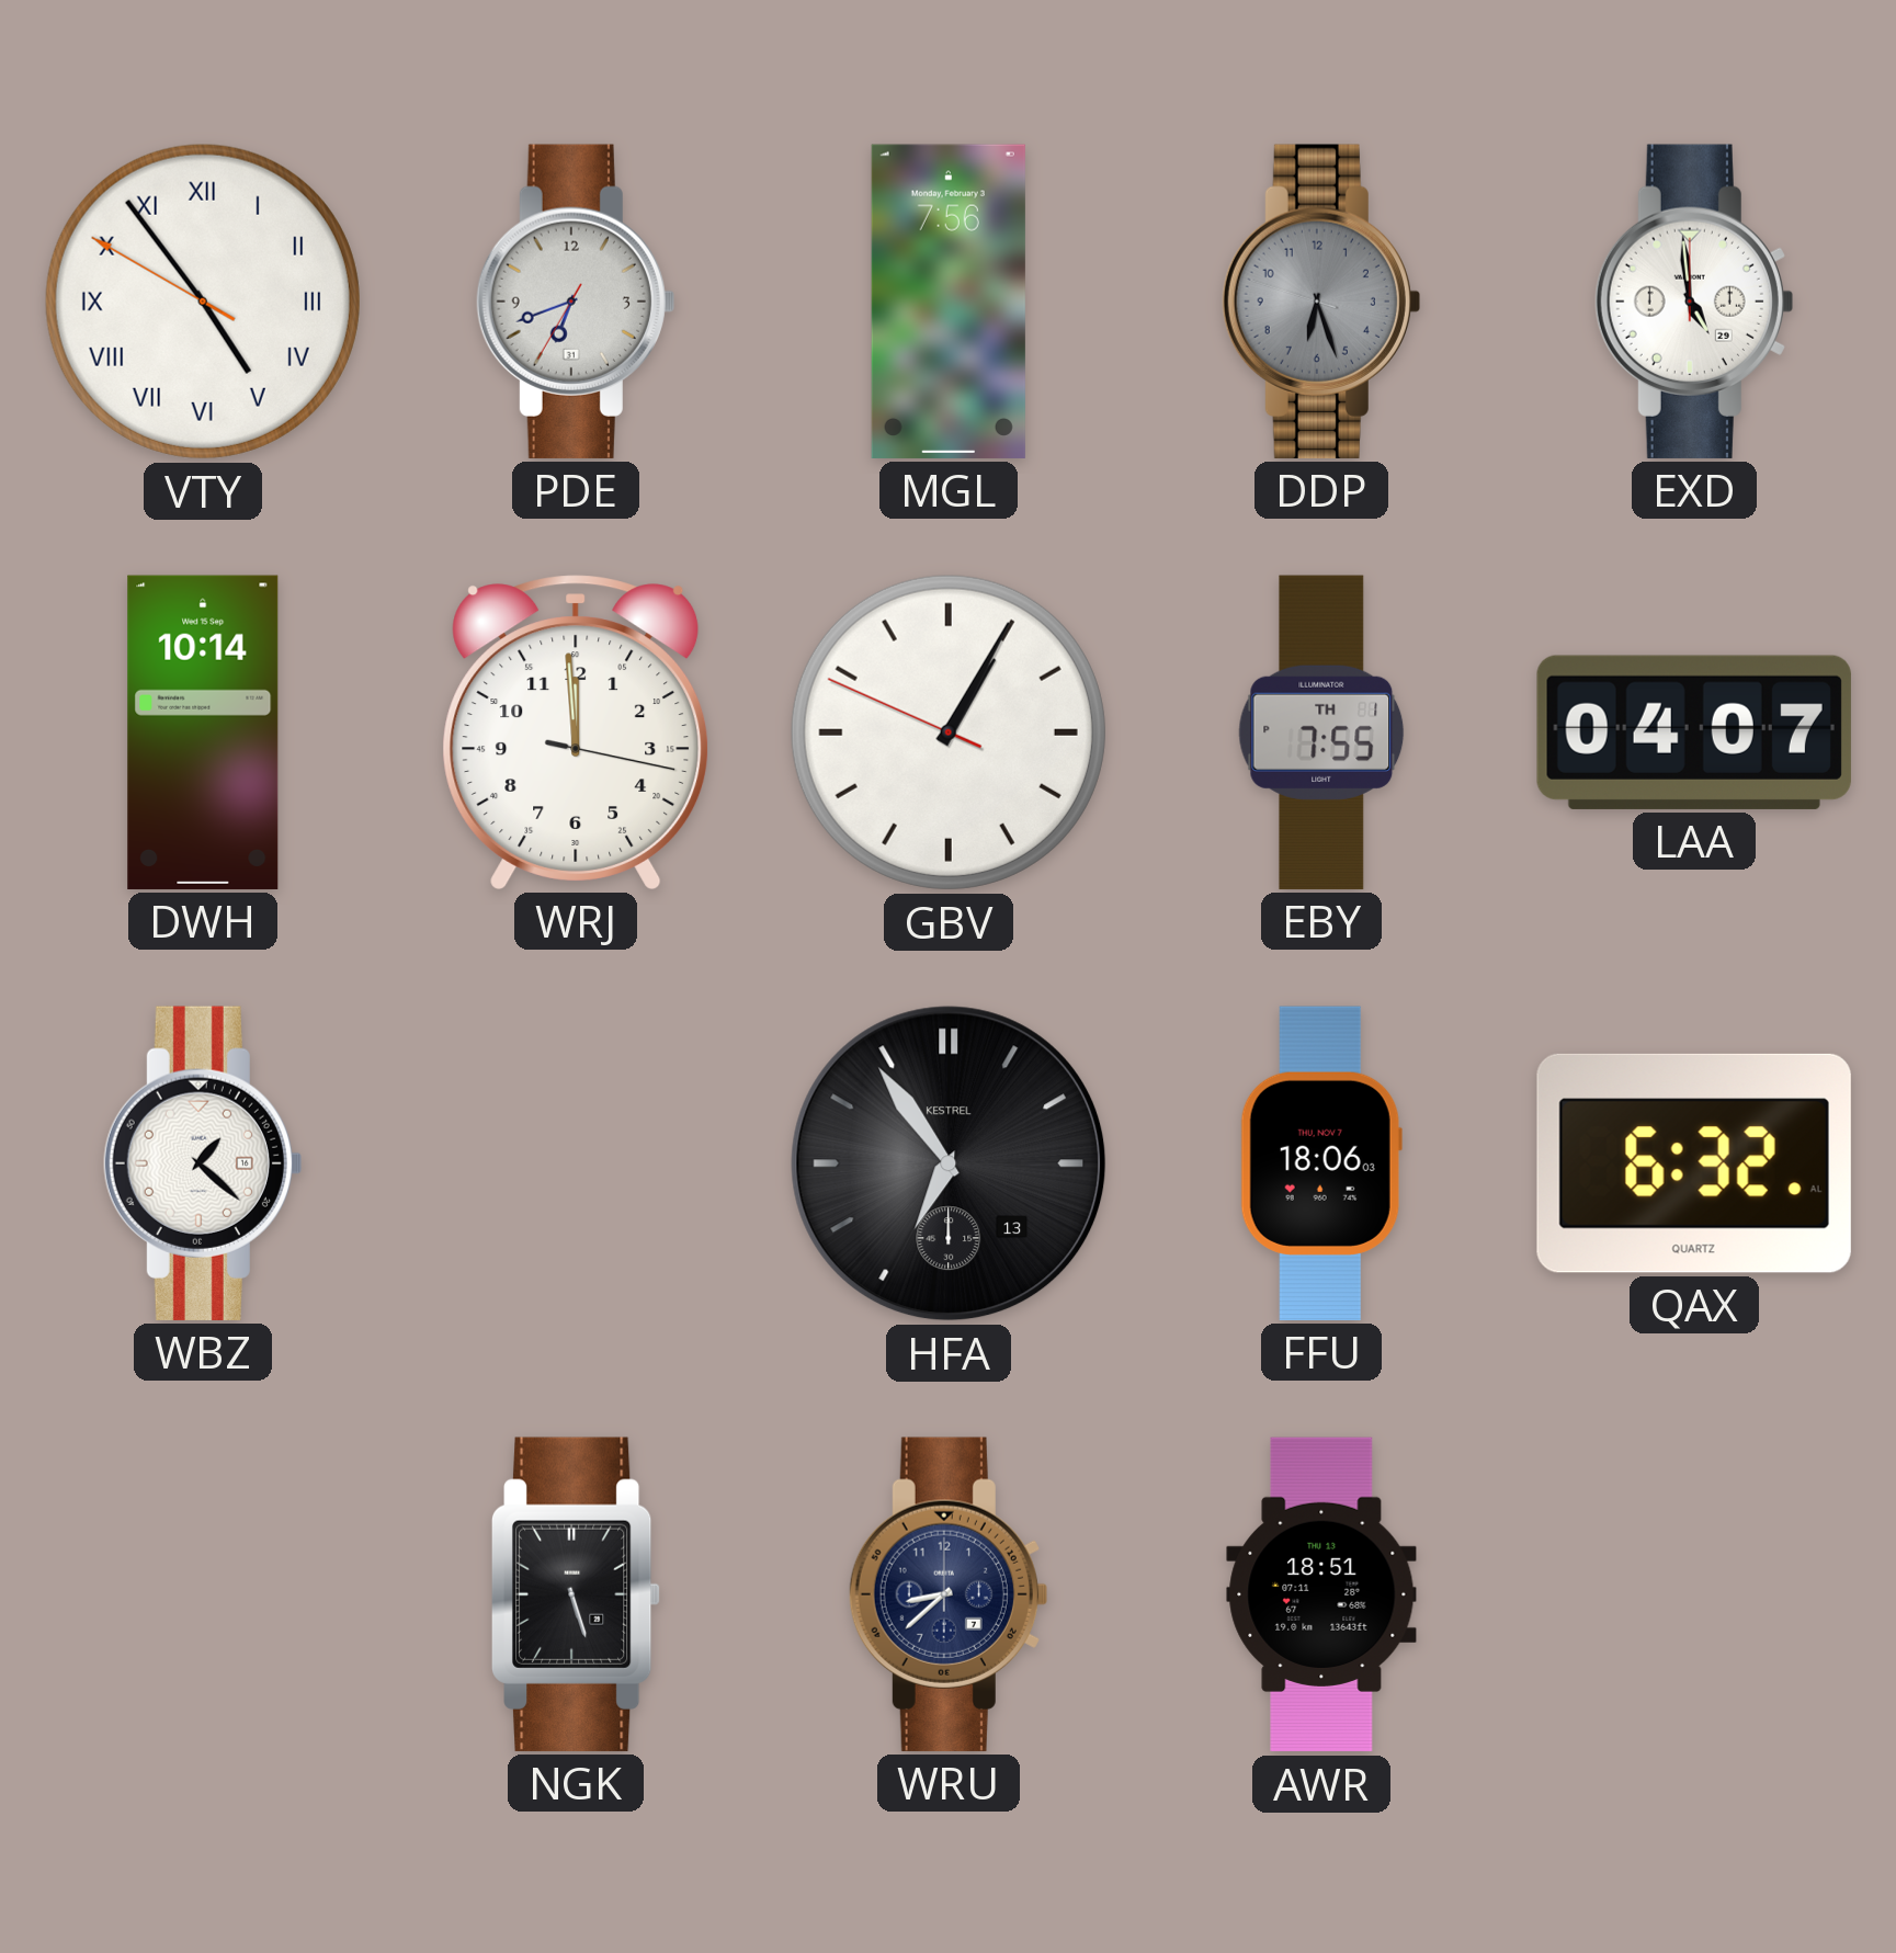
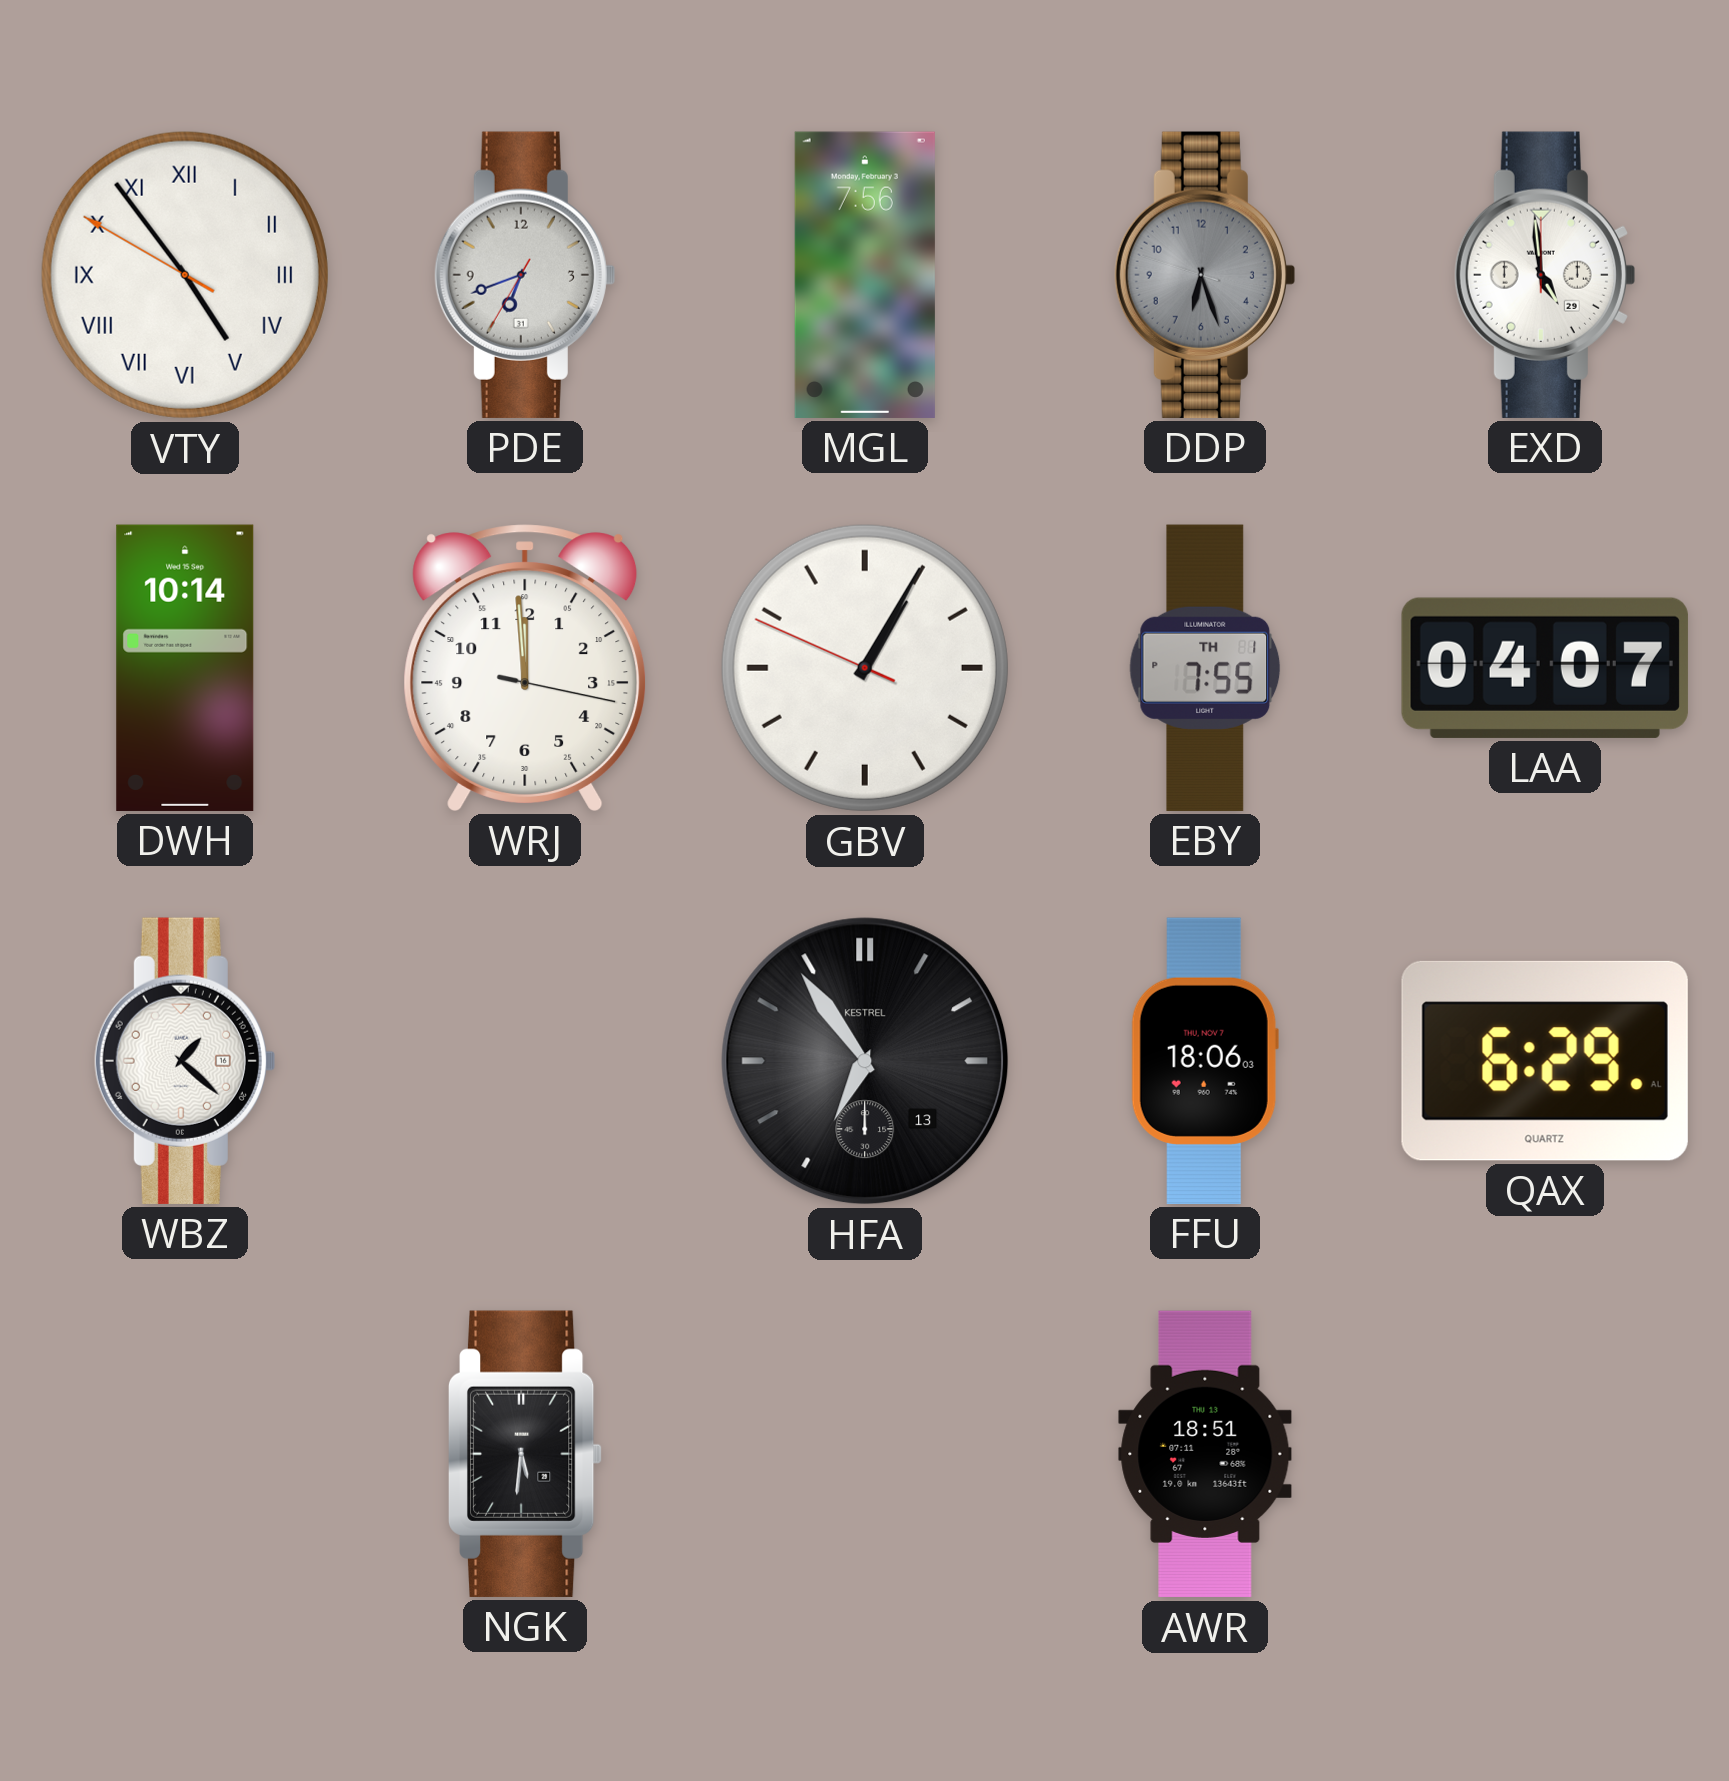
QAX: 6:32 -> 6:29
NGK: 5:27 -> 5:31
WRU: 8:38 -> none
